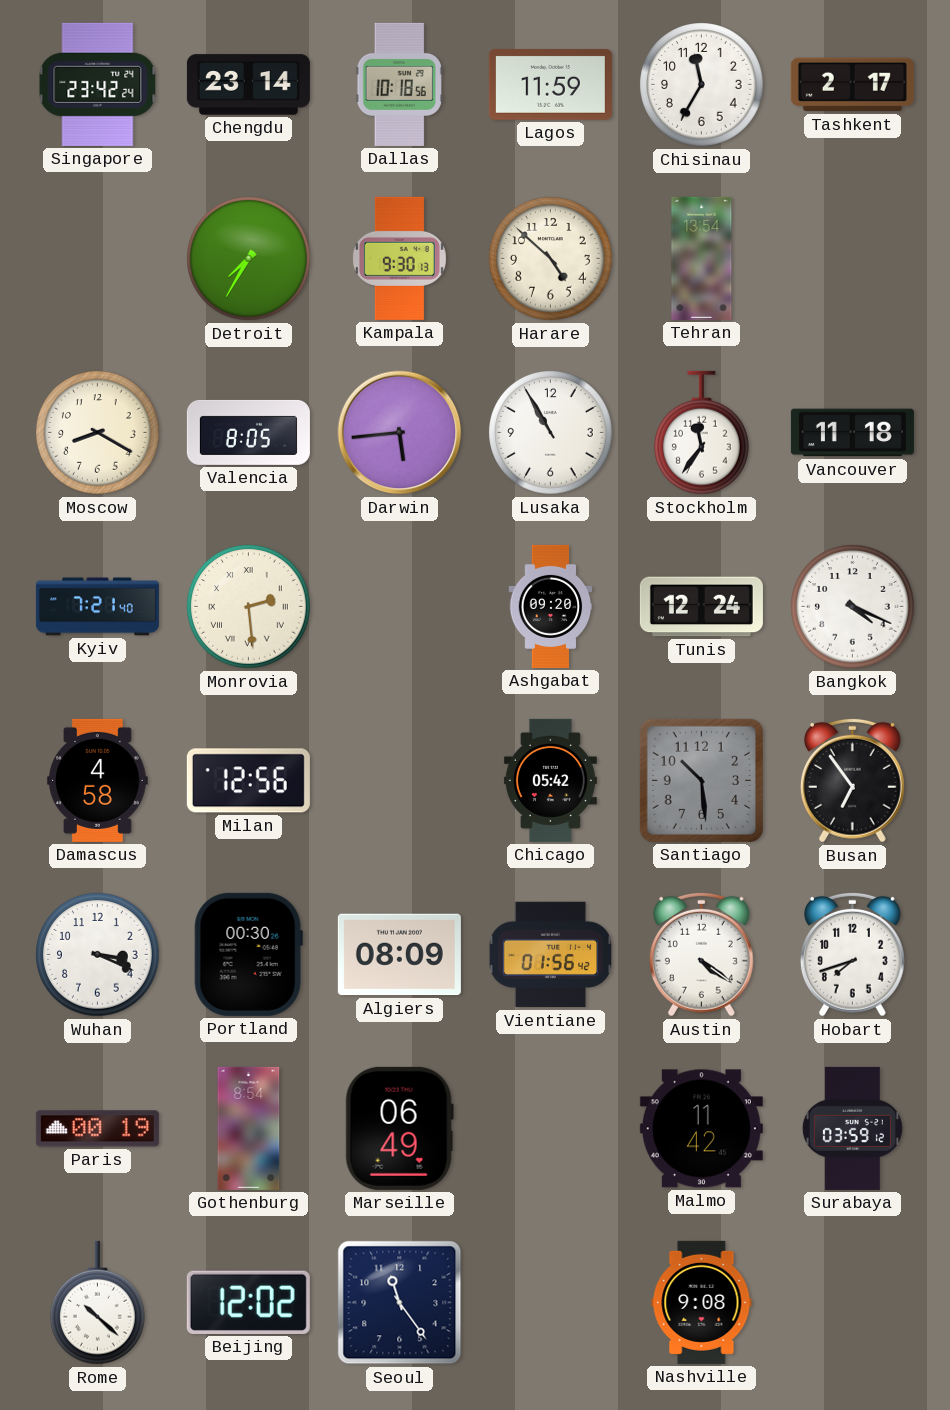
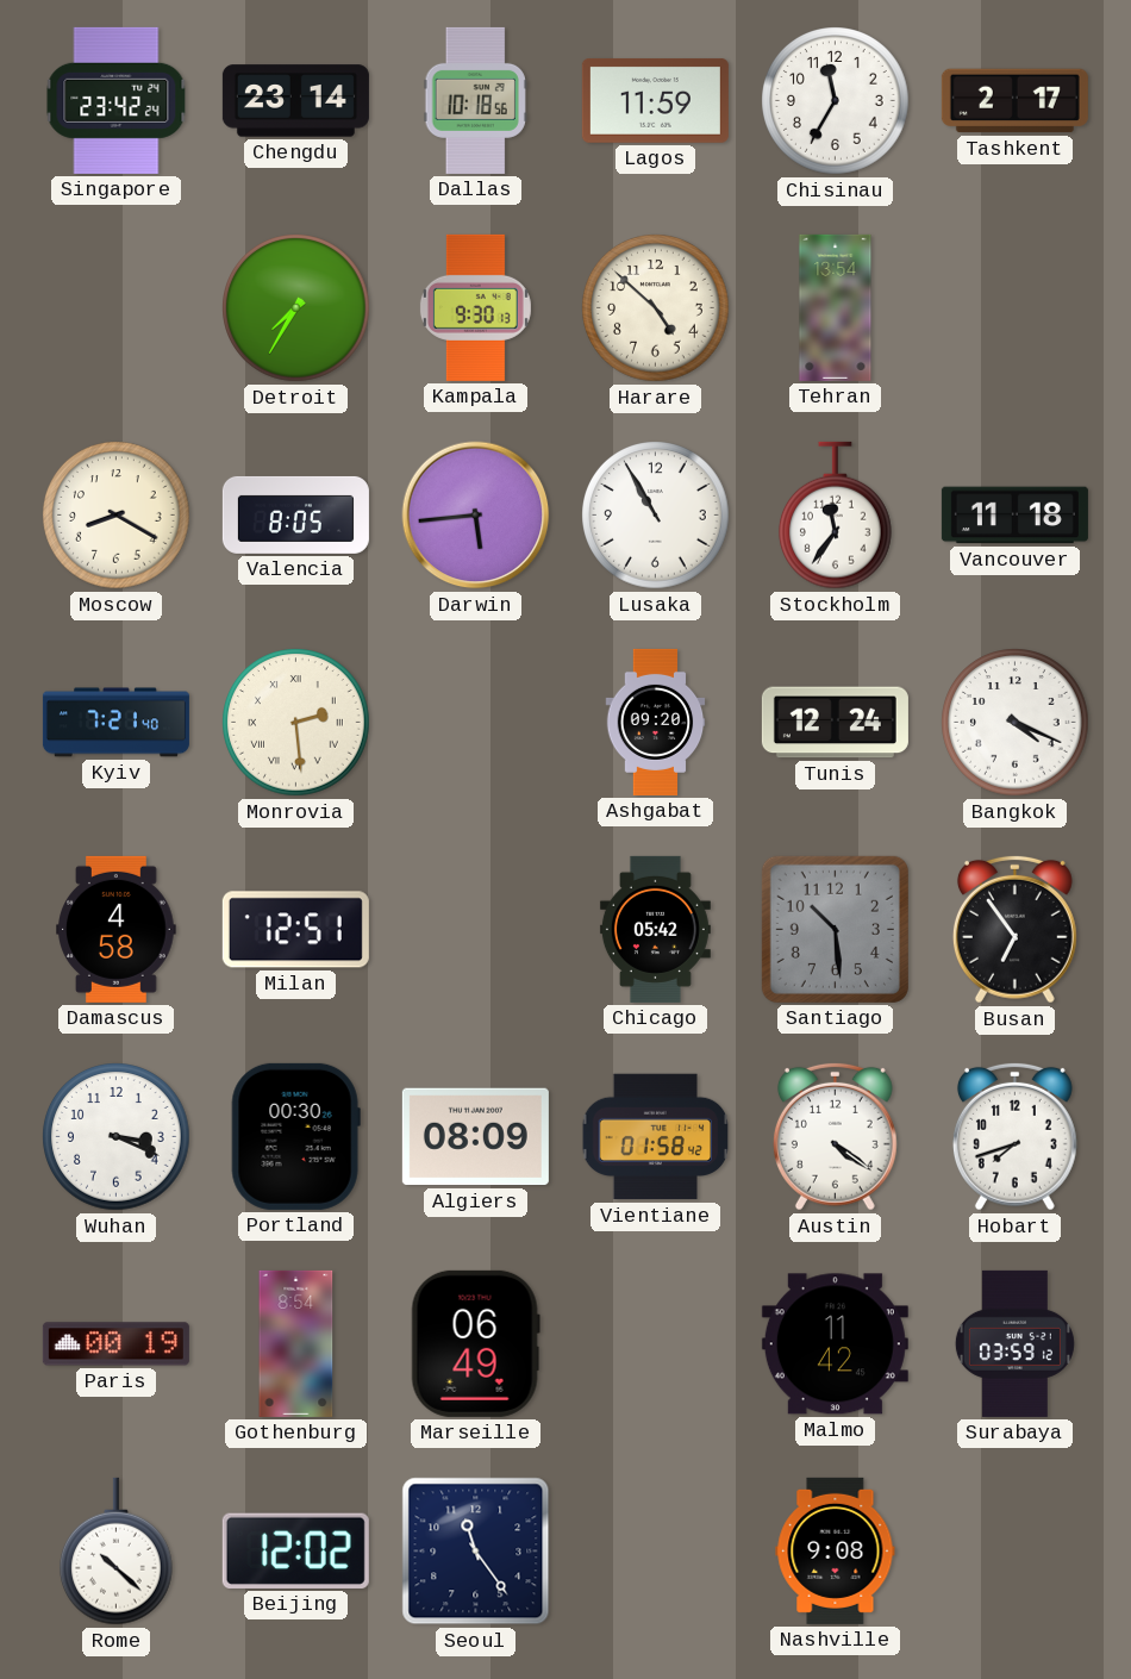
Milan: 12:56 -> 12:51
Vientiane: 01:56 -> 01:58
